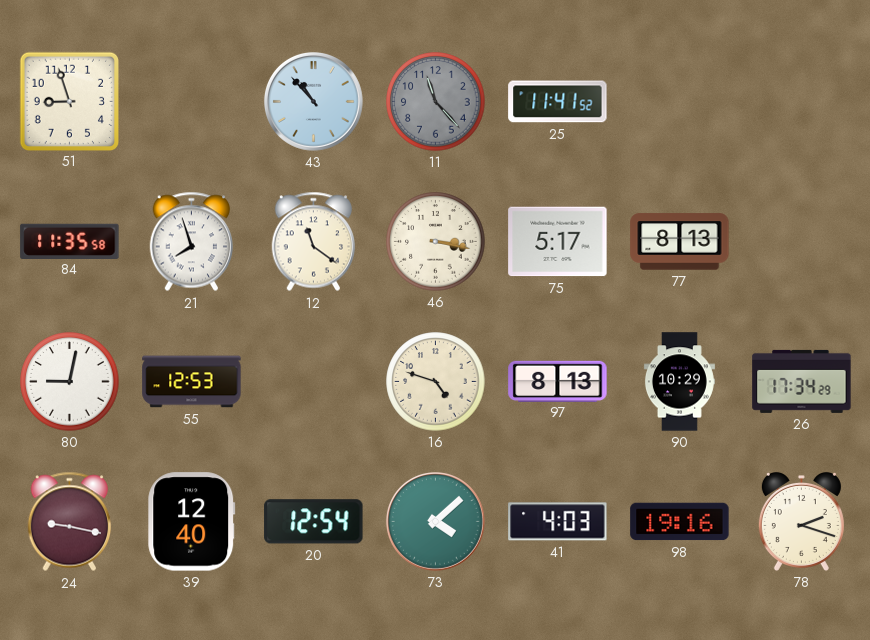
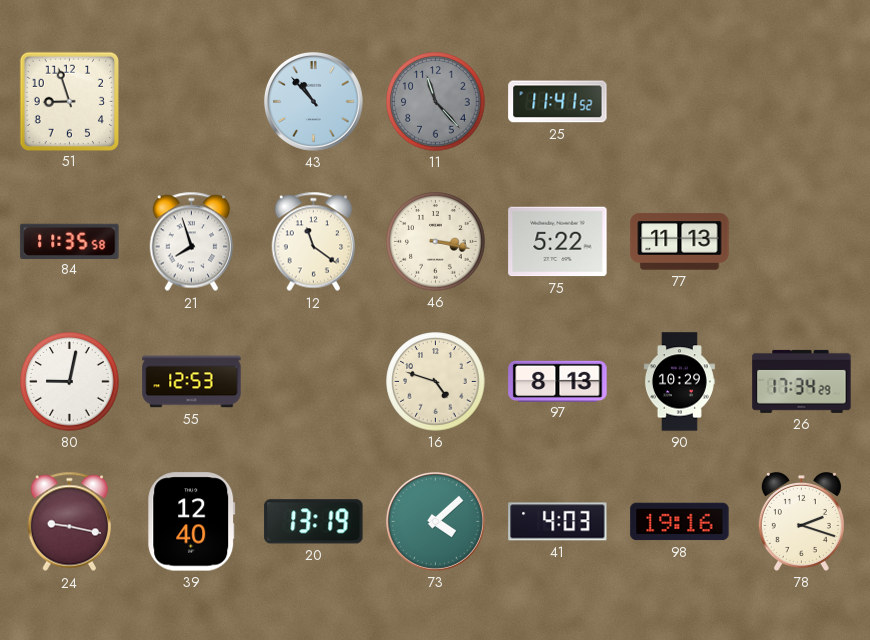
75: 5:17 -> 5:22
77: 8:13 -> 11:13
20: 12:54 -> 13:19
